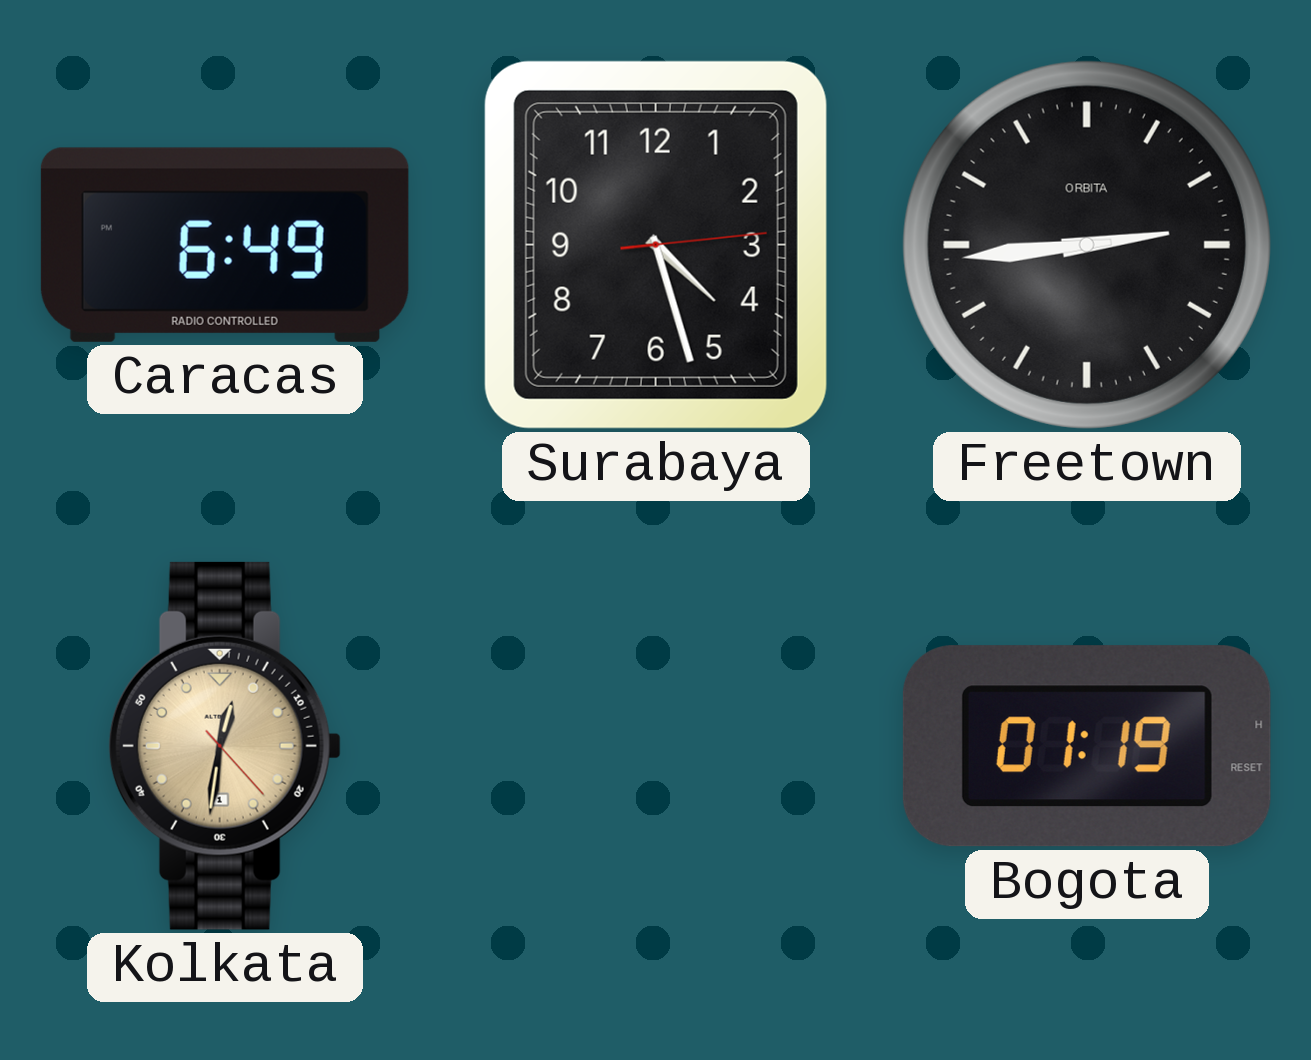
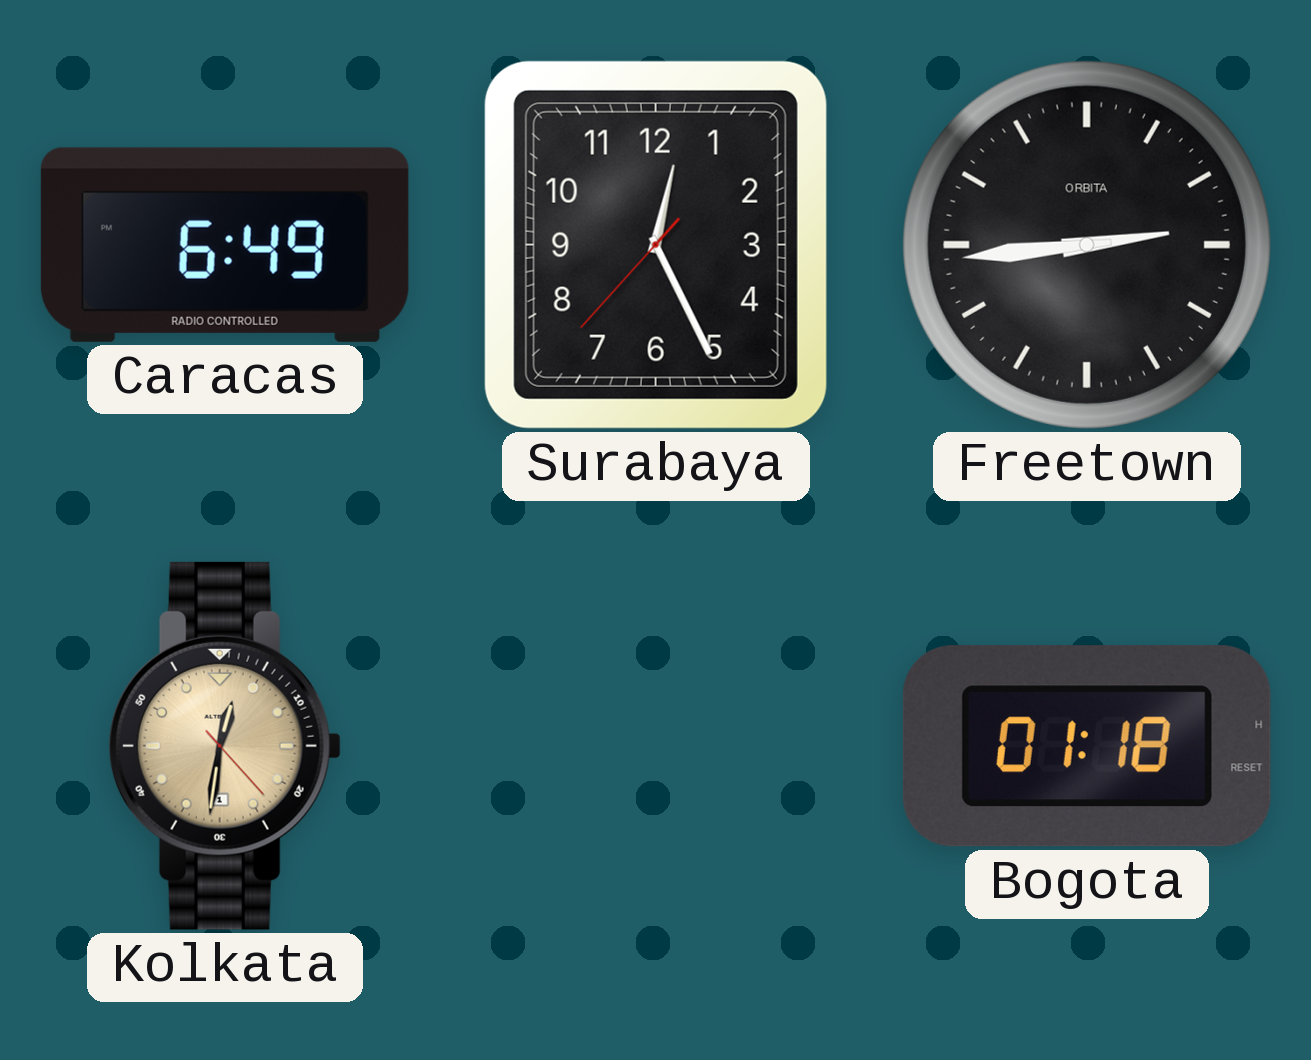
Surabaya: 4:27 -> 12:25
Bogota: 01:19 -> 01:18
